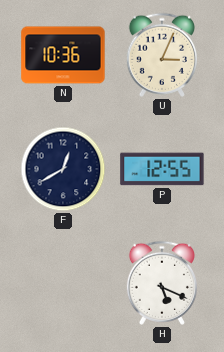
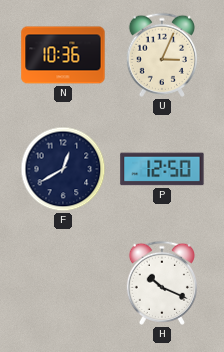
P: 12:55 -> 12:50
H: 5:19 -> 10:19
